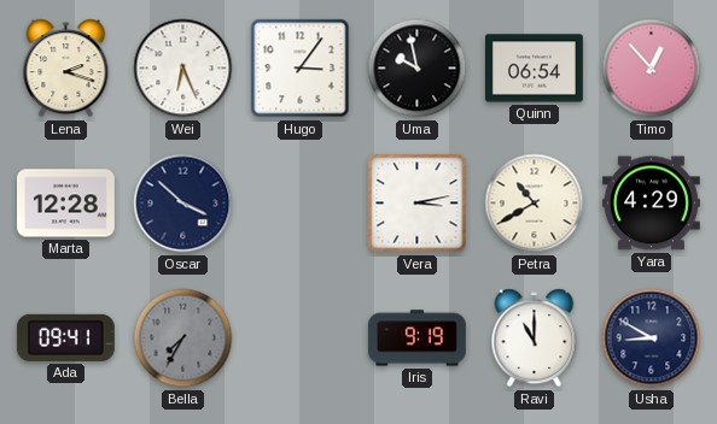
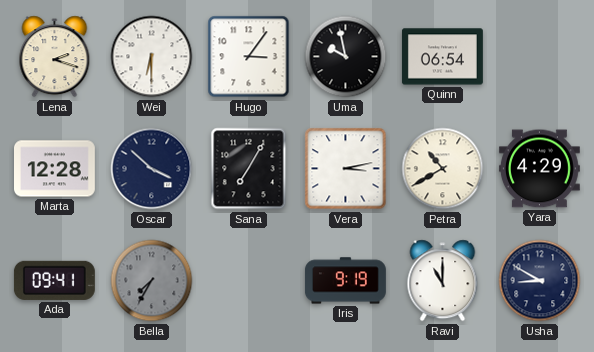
Wei: 6:26 -> 6:30
Timo: 12:53 -> none
Sana: none -> 7:05
